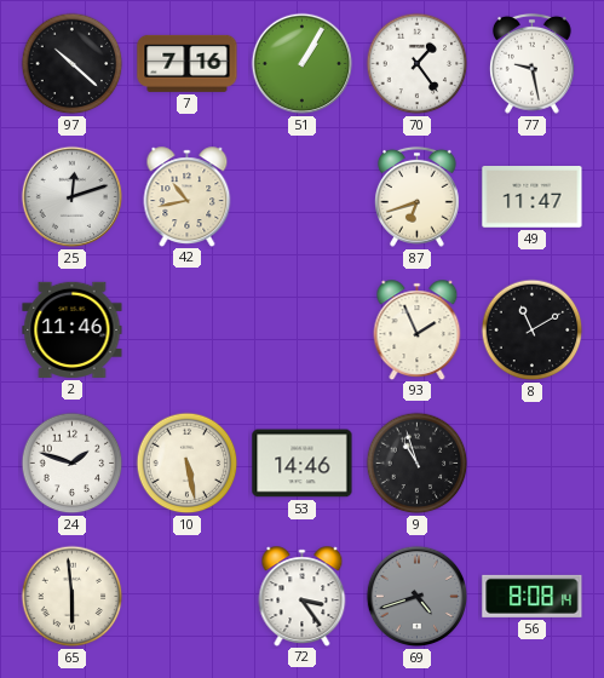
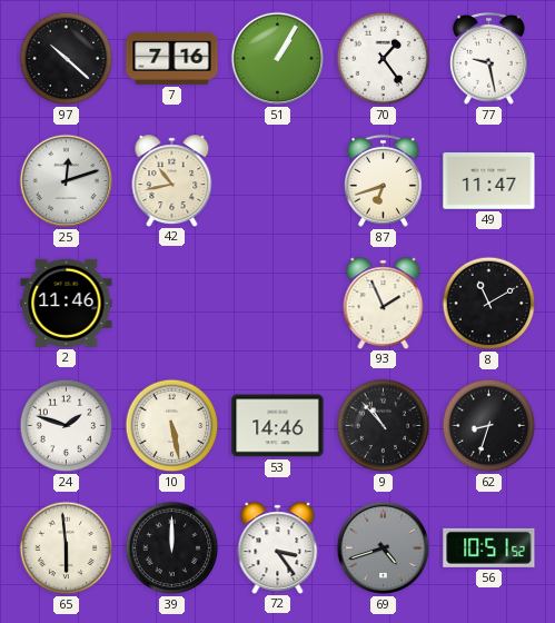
9: 10:57 -> 10:53
62: none -> 8:33
39: none -> 12:00
56: 8:08 -> 10:51
